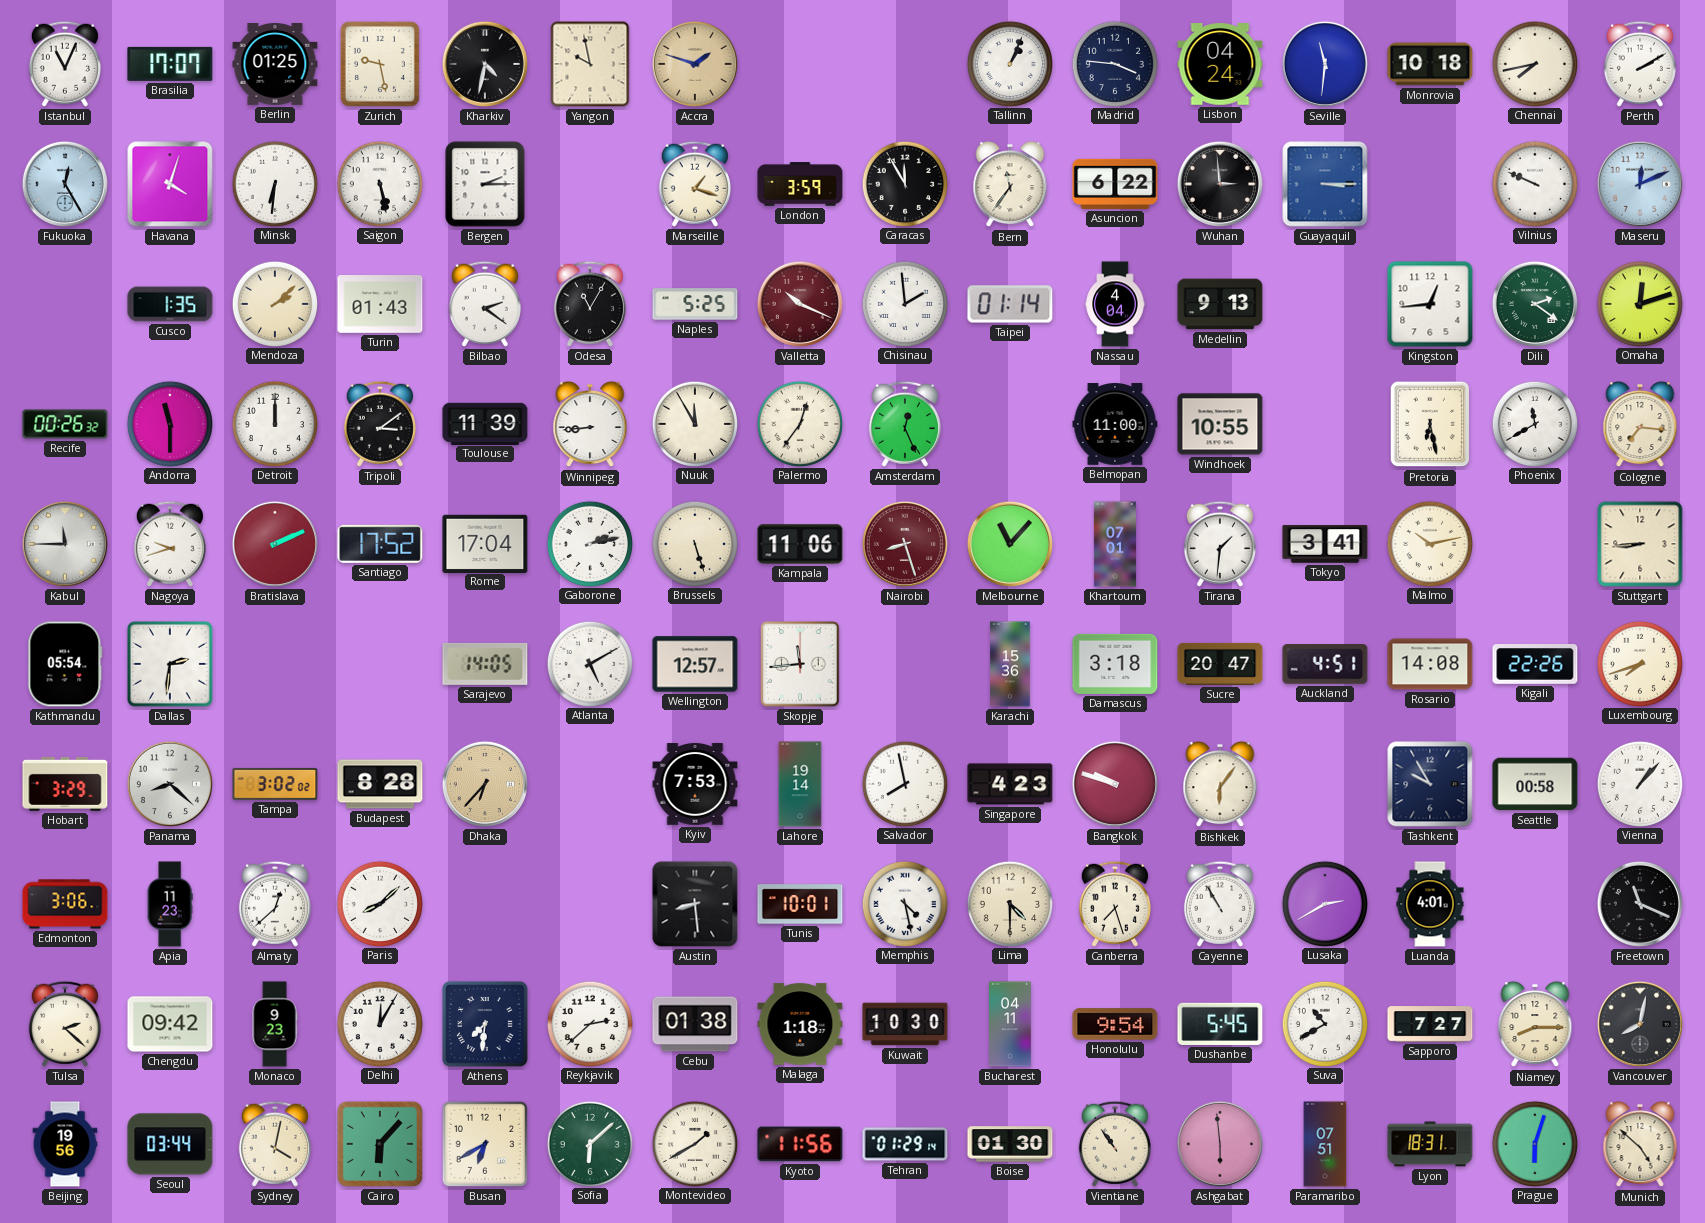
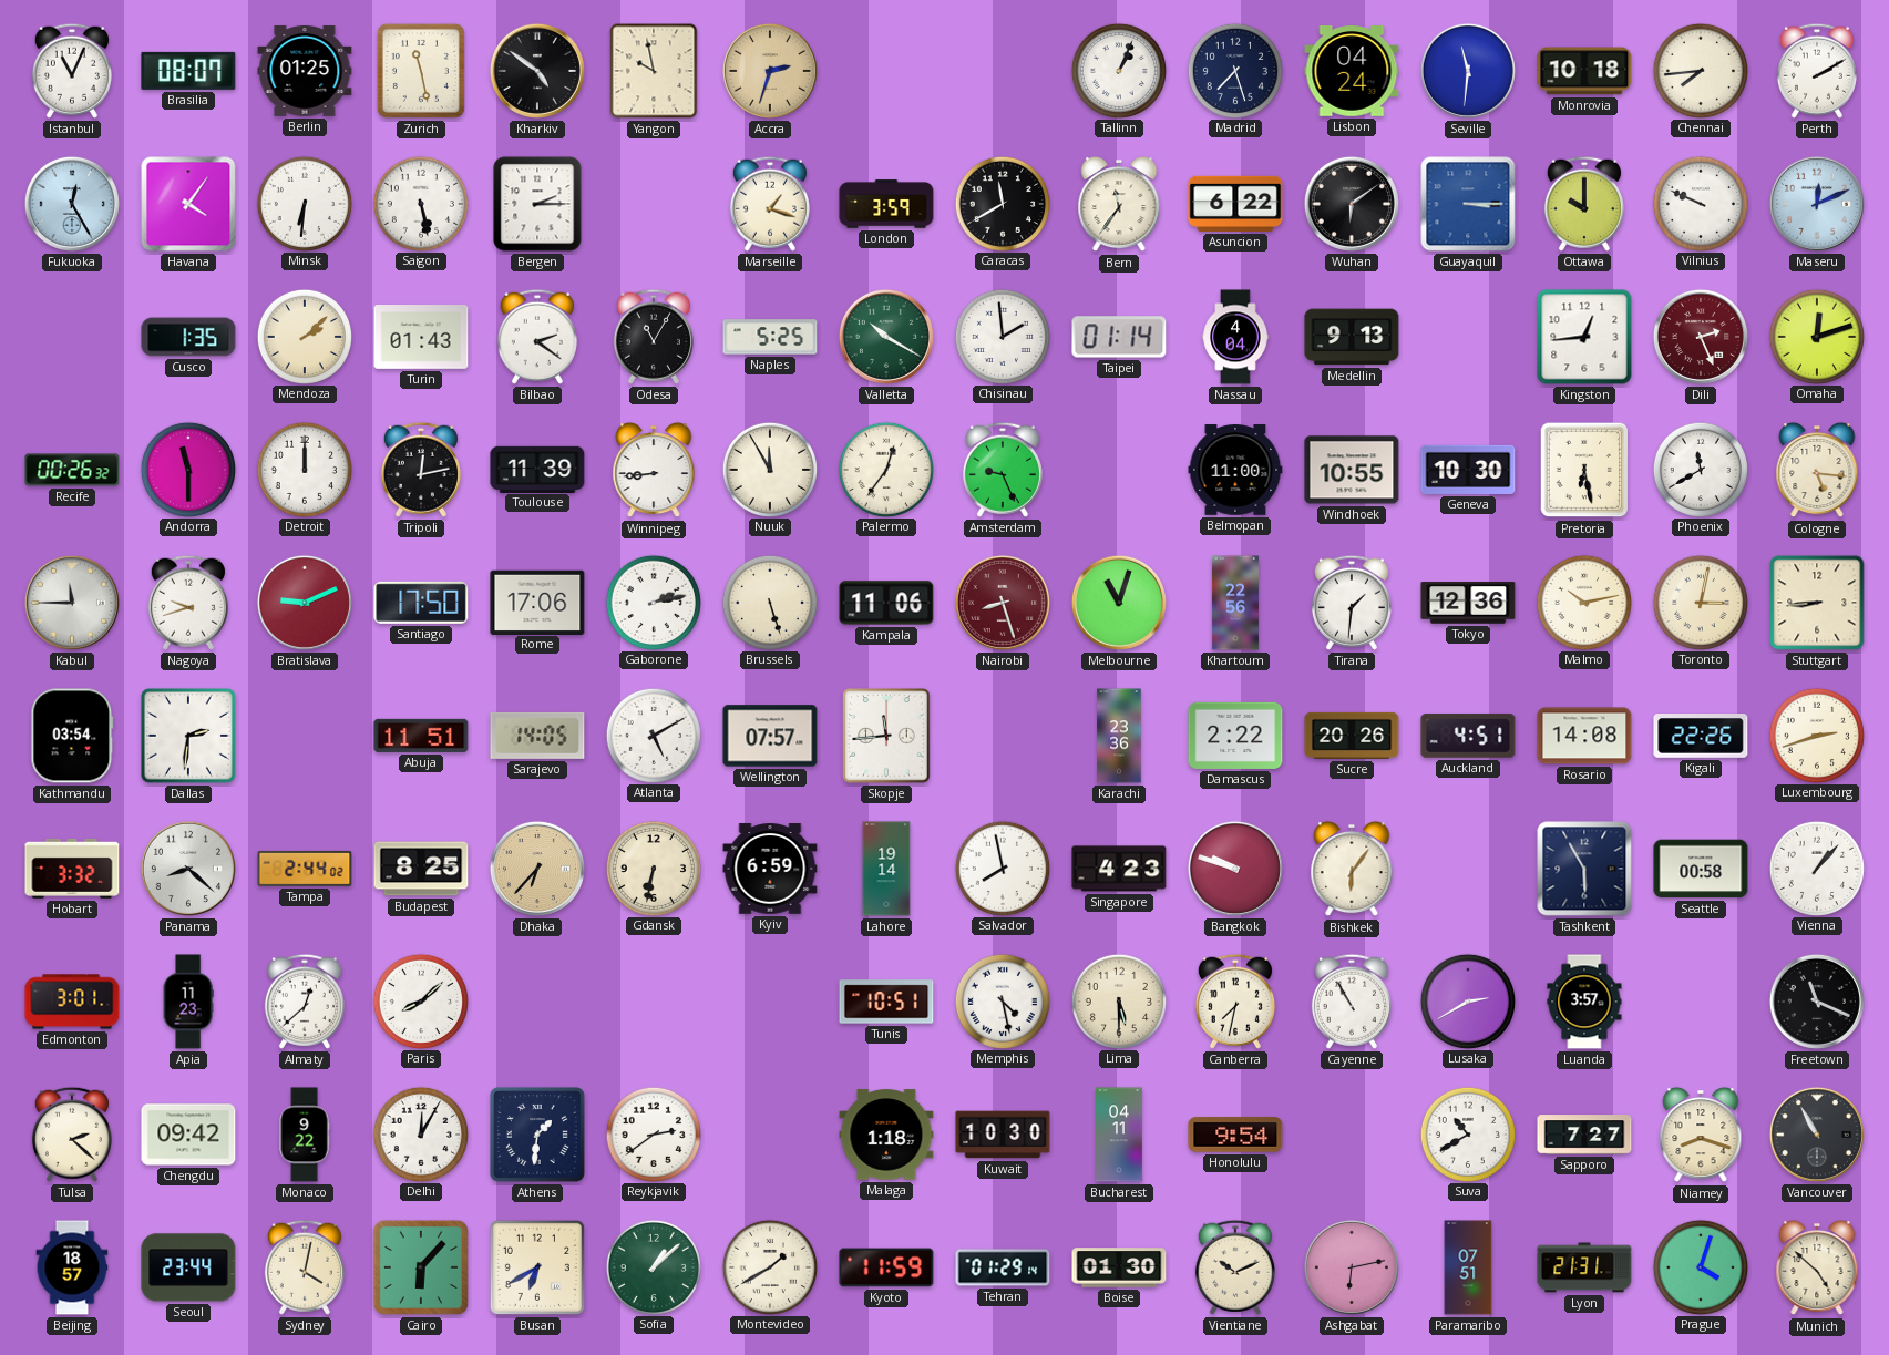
Brasilia: 17:07 -> 08:07
Zurich: 9:28 -> 11:28
Kharkiv: 4:32 -> 4:51
Accra: 1:48 -> 2:33
Madrid: 3:46 -> 7:27
Chennai: 7:43 -> 7:44
Havana: 4:03 -> 4:06
Caracas: 11:55 -> 11:40
Wuhan: 2:59 -> 6:09
Ottawa: none -> 10:00
Valletta: 10:19 -> 10:20
Valletta dial: burgundy -> green
Dili: 2:21 -> 2:26
Dili dial: green -> burgundy
Tripoli: 3:09 -> 12:13
Amsterdam: 12:26 -> 9:26
Geneva: none -> 10:30
Cologne: 7:16 -> 5:16
Bratislava: 2:11 -> 9:11
Santiago: 17:52 -> 17:50
Rome: 17:04 -> 17:06
Melbourne: 11:07 -> 11:03
Khartoum: 07:01 -> 22:56
Tokyo: 3:41 -> 12:36
Toronto: none -> 3:02
Kathmandu: 05:54 -> 03:54
Abuja: none -> 11:51
Wellington: 12:57 -> 07:57
Karachi: 15:36 -> 23:36
Damascus: 3:18 -> 2:22
Sucre: 20:47 -> 20:26
Luxembourg: 7:42 -> 2:42
Hobart: 3:29 -> 3:32
Tampa: 3:02 -> 2:44
Budapest: 8:28 -> 8:25
Gdansk: none -> 6:32
Kyiv: 7:53 -> 6:59
Tashkent: 9:55 -> 5:55
Edmonton: 3:06 -> 3:01
Austin: 8:29 -> none
Tunis: 10:01 -> 10:51
Lima: 4:30 -> 5:30
Canberra: 7:27 -> 7:32
Luanda: 4:01 -> 3:57
Monaco: 9:23 -> 9:22
Athens: 7:31 -> 1:31
Reykjavik: 2:38 -> 2:39
Cebu: 01:38 -> none
Dushanbe: 5:45 -> none
Niamey: 8:15 -> 8:18
Vancouver: 8:02 -> 10:55
Beijing: 19:56 -> 18:57
Seoul: 03:44 -> 23:44
Sofia: 6:08 -> 1:08
Kyoto: 11:56 -> 11:59
Vientiane: 10:54 -> 10:11
Ashgabat: 5:59 -> 6:13
Lyon: 18:31 -> 21:31
Prague: 6:03 -> 4:03
